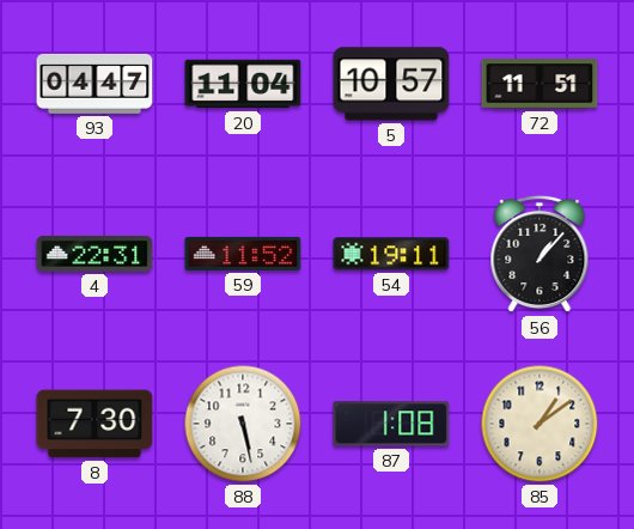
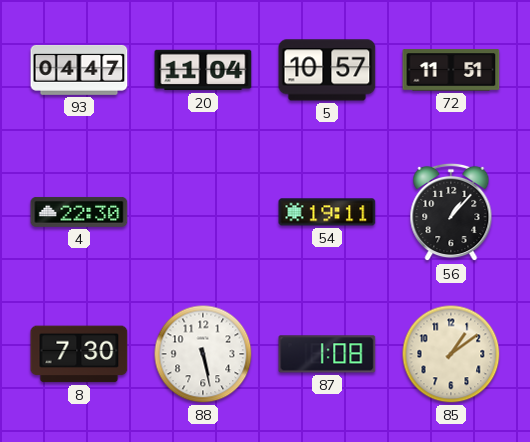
4: 22:31 -> 22:30
59: 11:52 -> none
